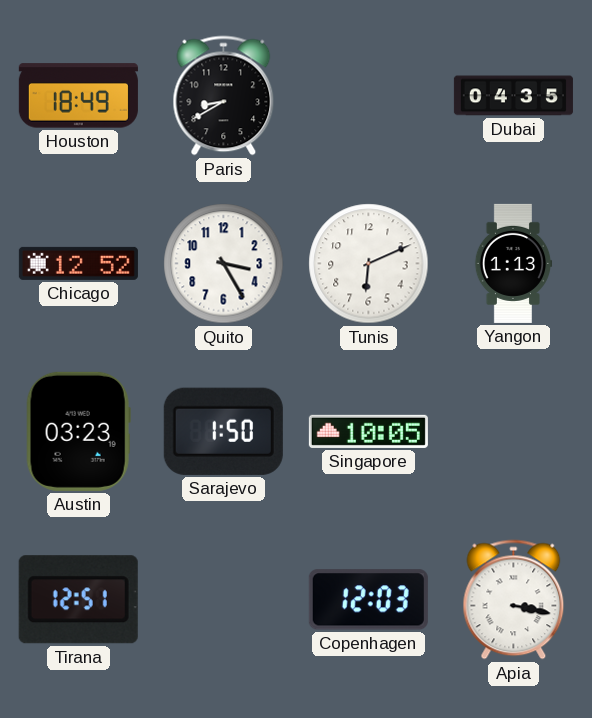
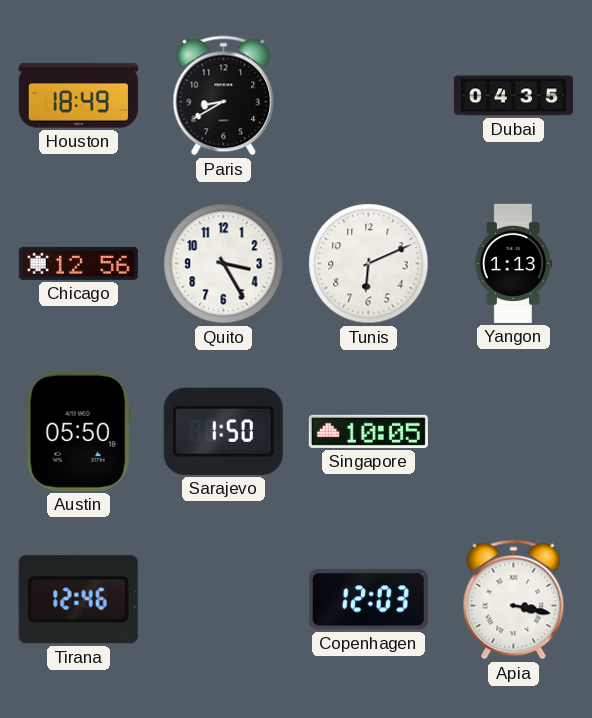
Chicago: 12:52 -> 12:56
Austin: 03:23 -> 05:50
Tirana: 12:51 -> 12:46
